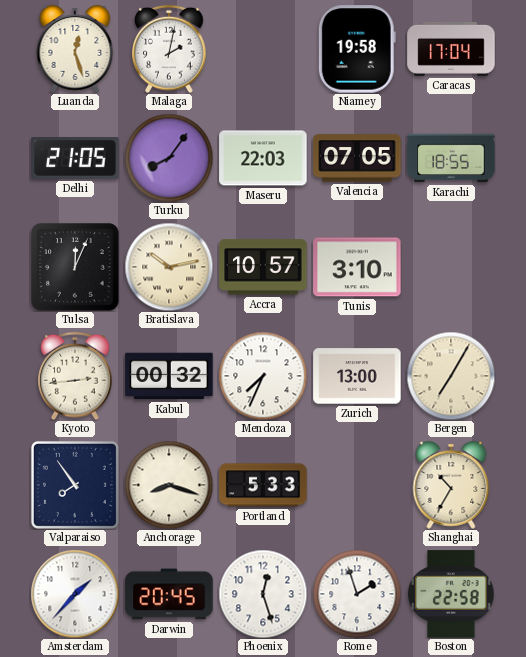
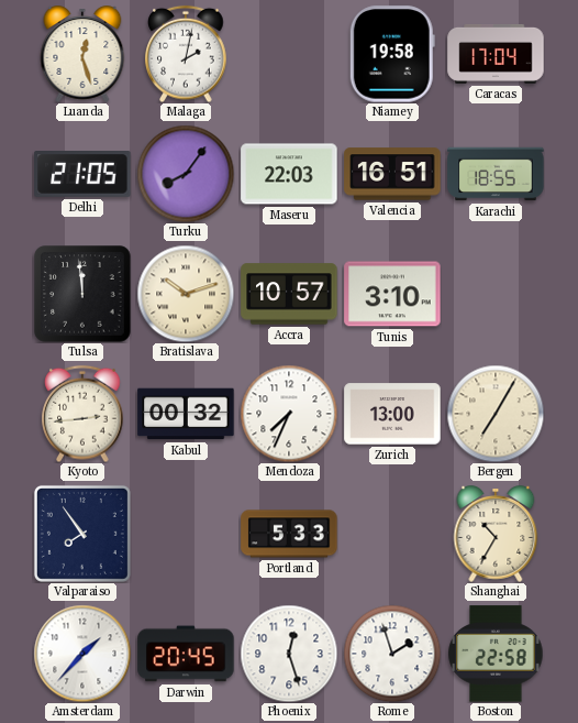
Valencia: 07:05 -> 16:51
Tulsa: 12:04 -> 11:59
Bratislava: 10:13 -> 10:12
Anchorage: 8:18 -> none
